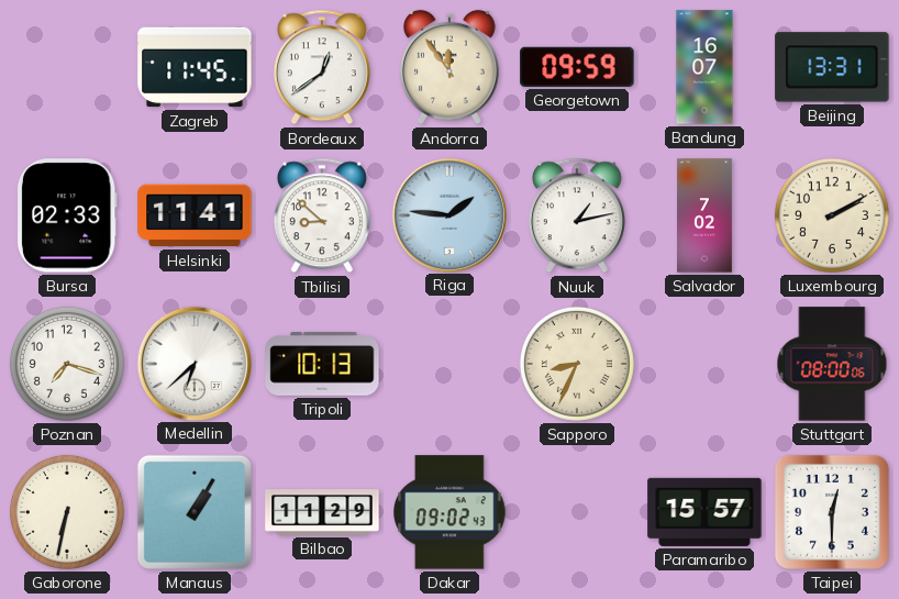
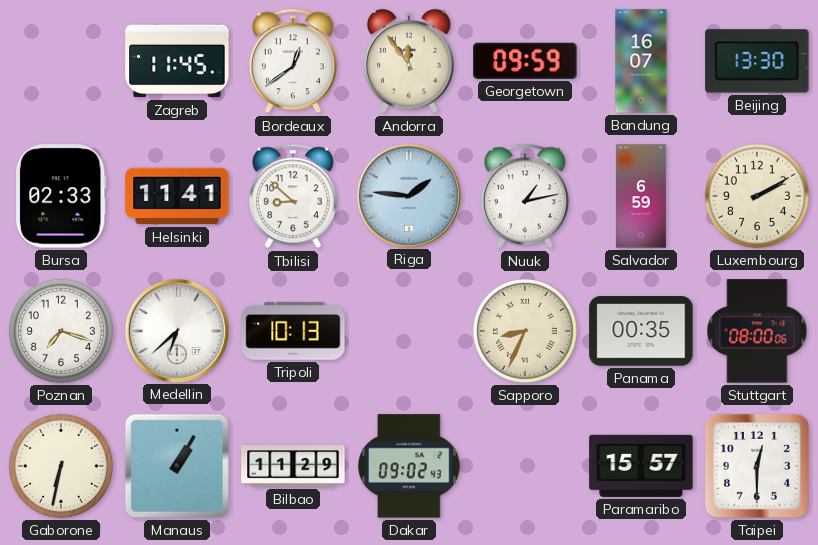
Beijing: 13:31 -> 13:30
Salvador: 7:02 -> 6:59
Panama: none -> 00:35
